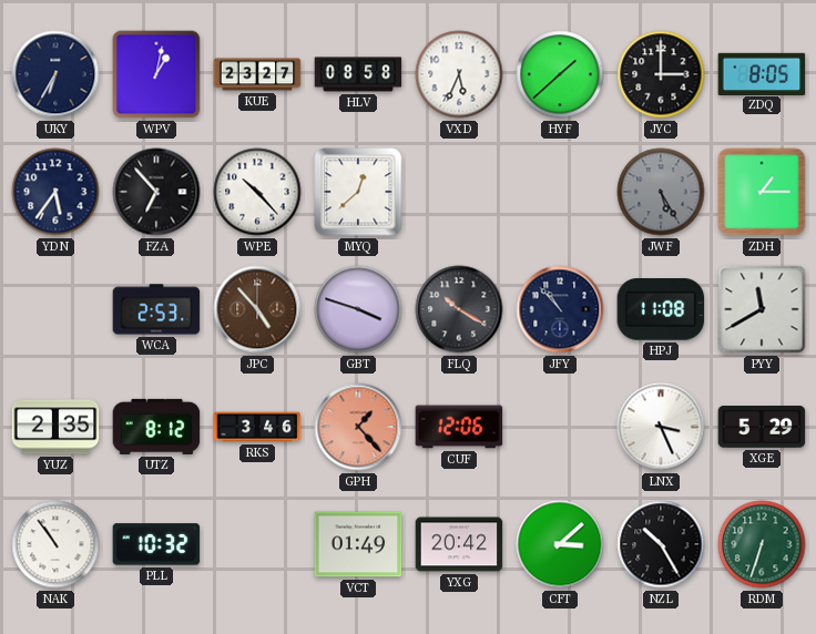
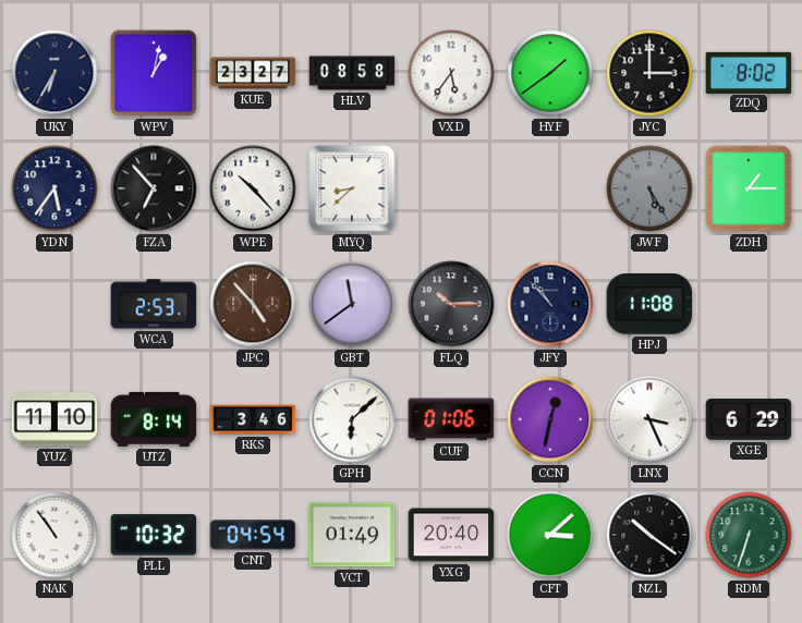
VXD: 5:34 -> 5:36
HYF: 1:38 -> 1:39
ZDQ: 8:05 -> 8:02
MYQ: 12:38 -> 8:38
GBT: 3:48 -> 11:39
FLQ: 10:20 -> 10:15
PYY: 11:40 -> none
YUZ: 2:35 -> 11:10
UTZ: 8:12 -> 8:14
GPH: 1:23 -> 6:08
GPH dial: salmon -> white
CUF: 12:06 -> 01:06
CCN: none -> 12:32
XGE: 5:29 -> 6:29
CNT: none -> 04:54
YXG: 20:42 -> 20:40
NZL: 10:25 -> 10:21
